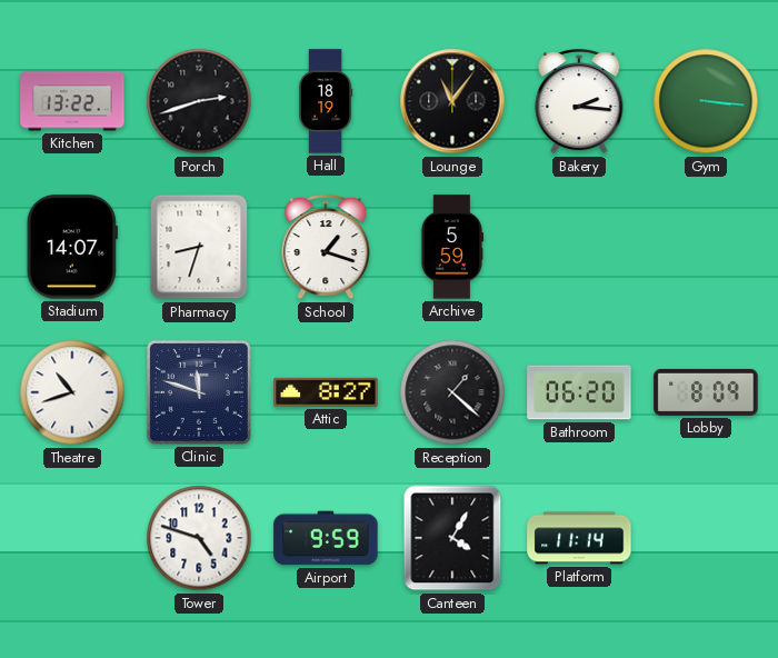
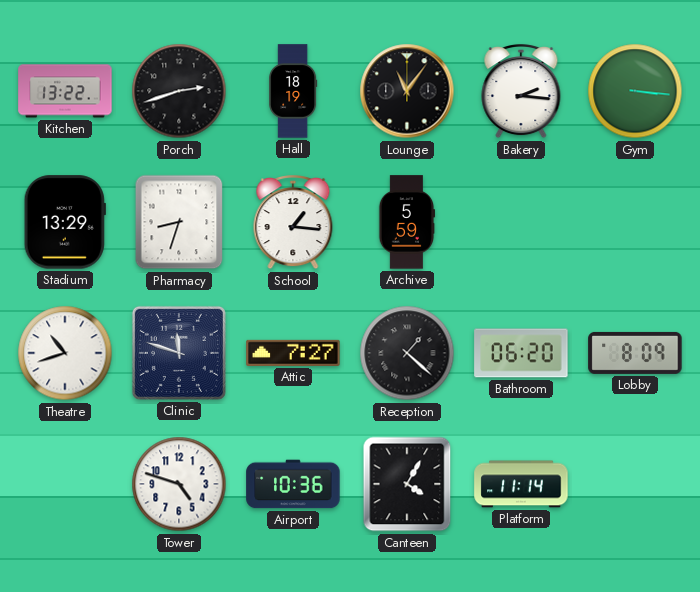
Stadium: 14:07 -> 13:29
School: 1:18 -> 1:16
Attic: 8:27 -> 7:27
Airport: 9:59 -> 10:36
